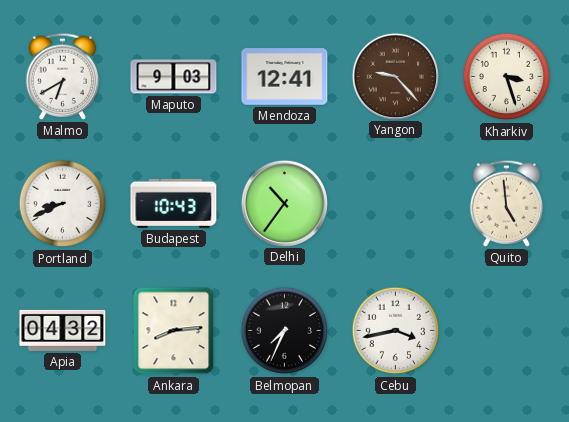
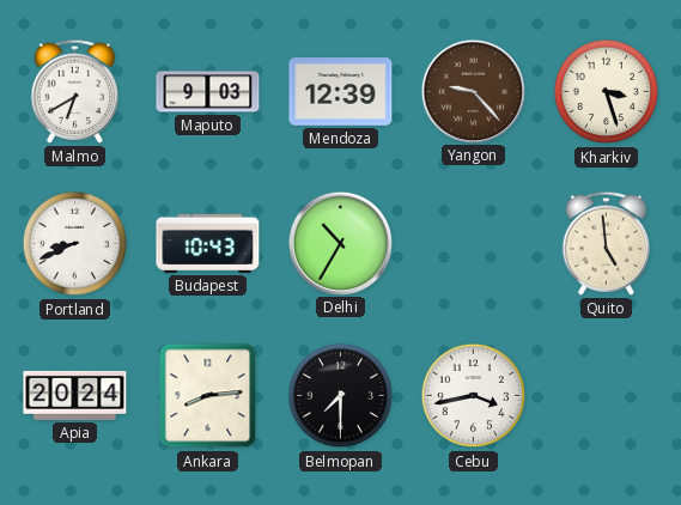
Mendoza: 12:41 -> 12:39
Delhi: 10:36 -> 10:35
Apia: 04:32 -> 20:24
Belmopan: 7:34 -> 7:30
